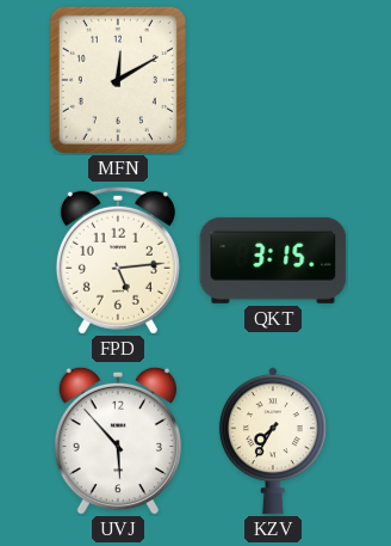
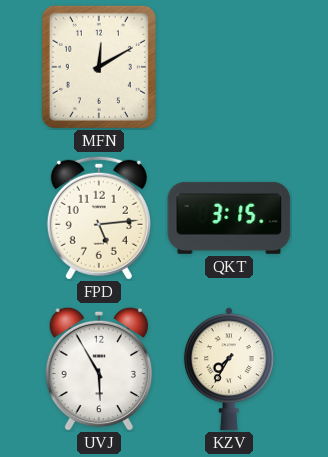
UVJ: 5:53 -> 5:55
